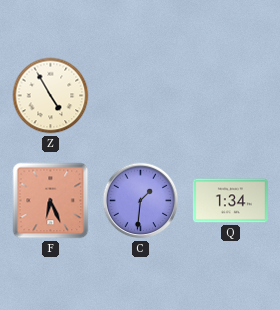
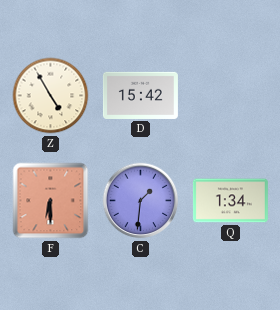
D: none -> 15:42
F: 6:26 -> 6:30
